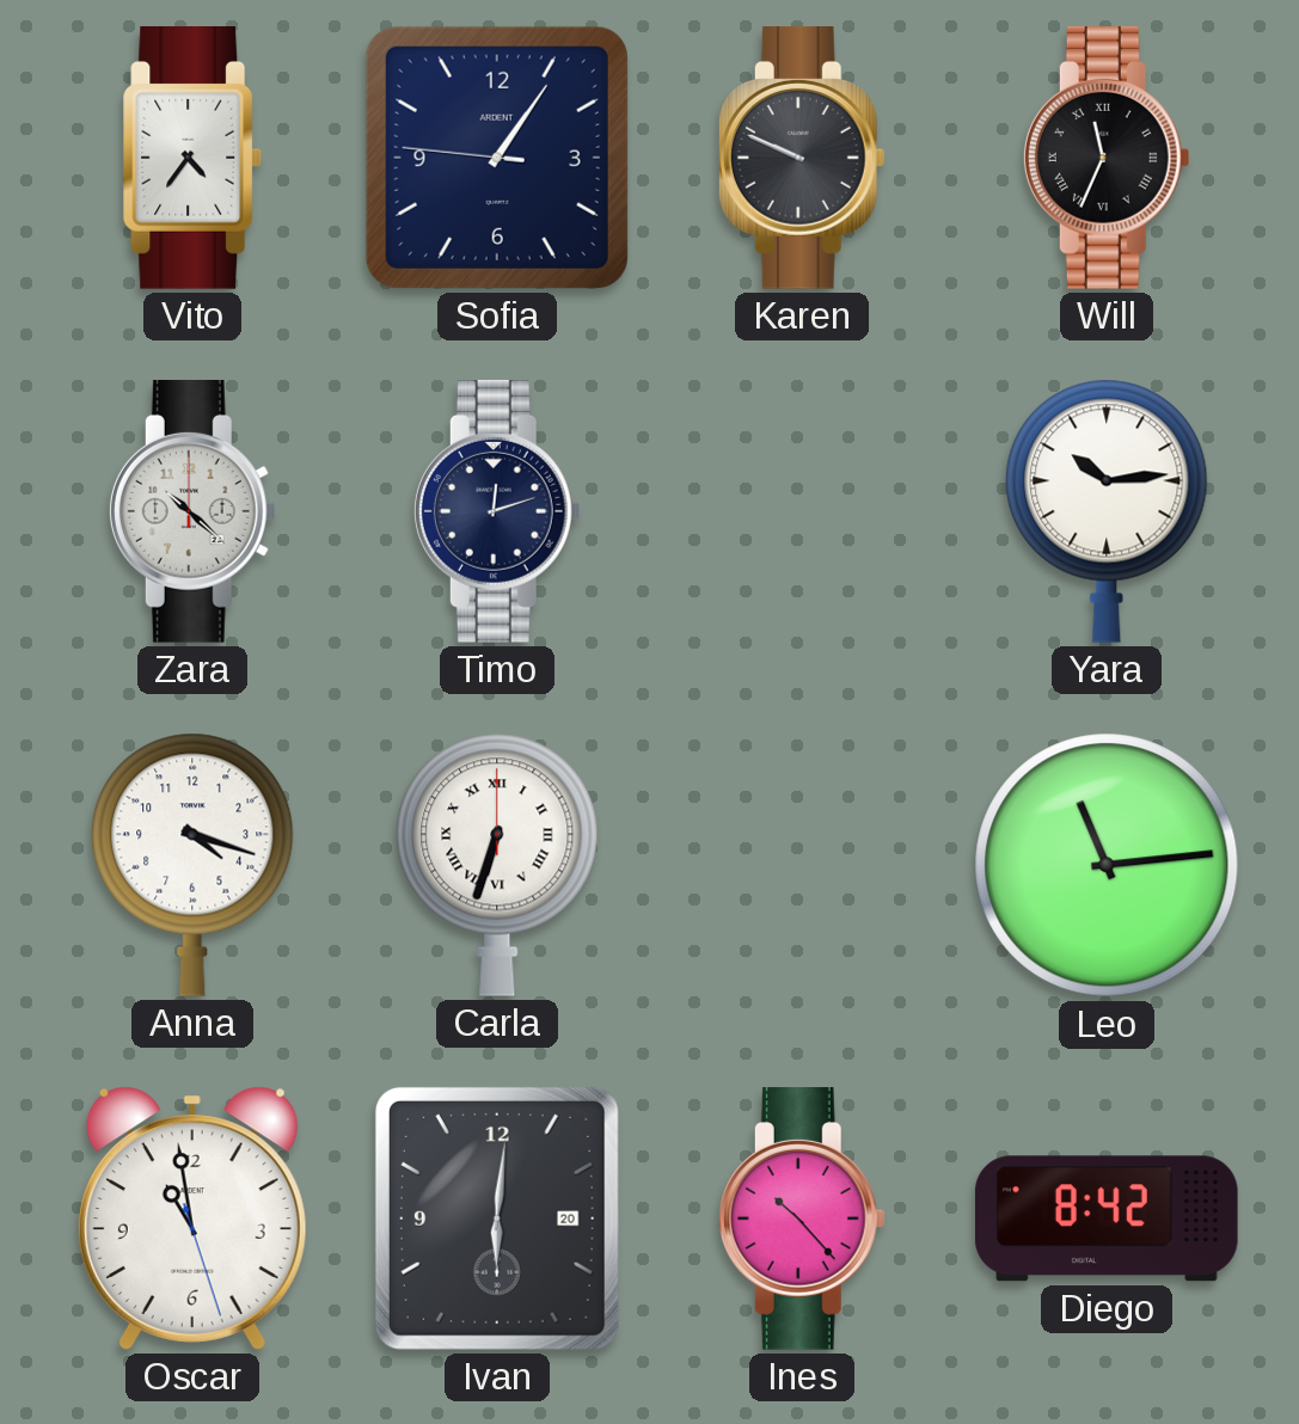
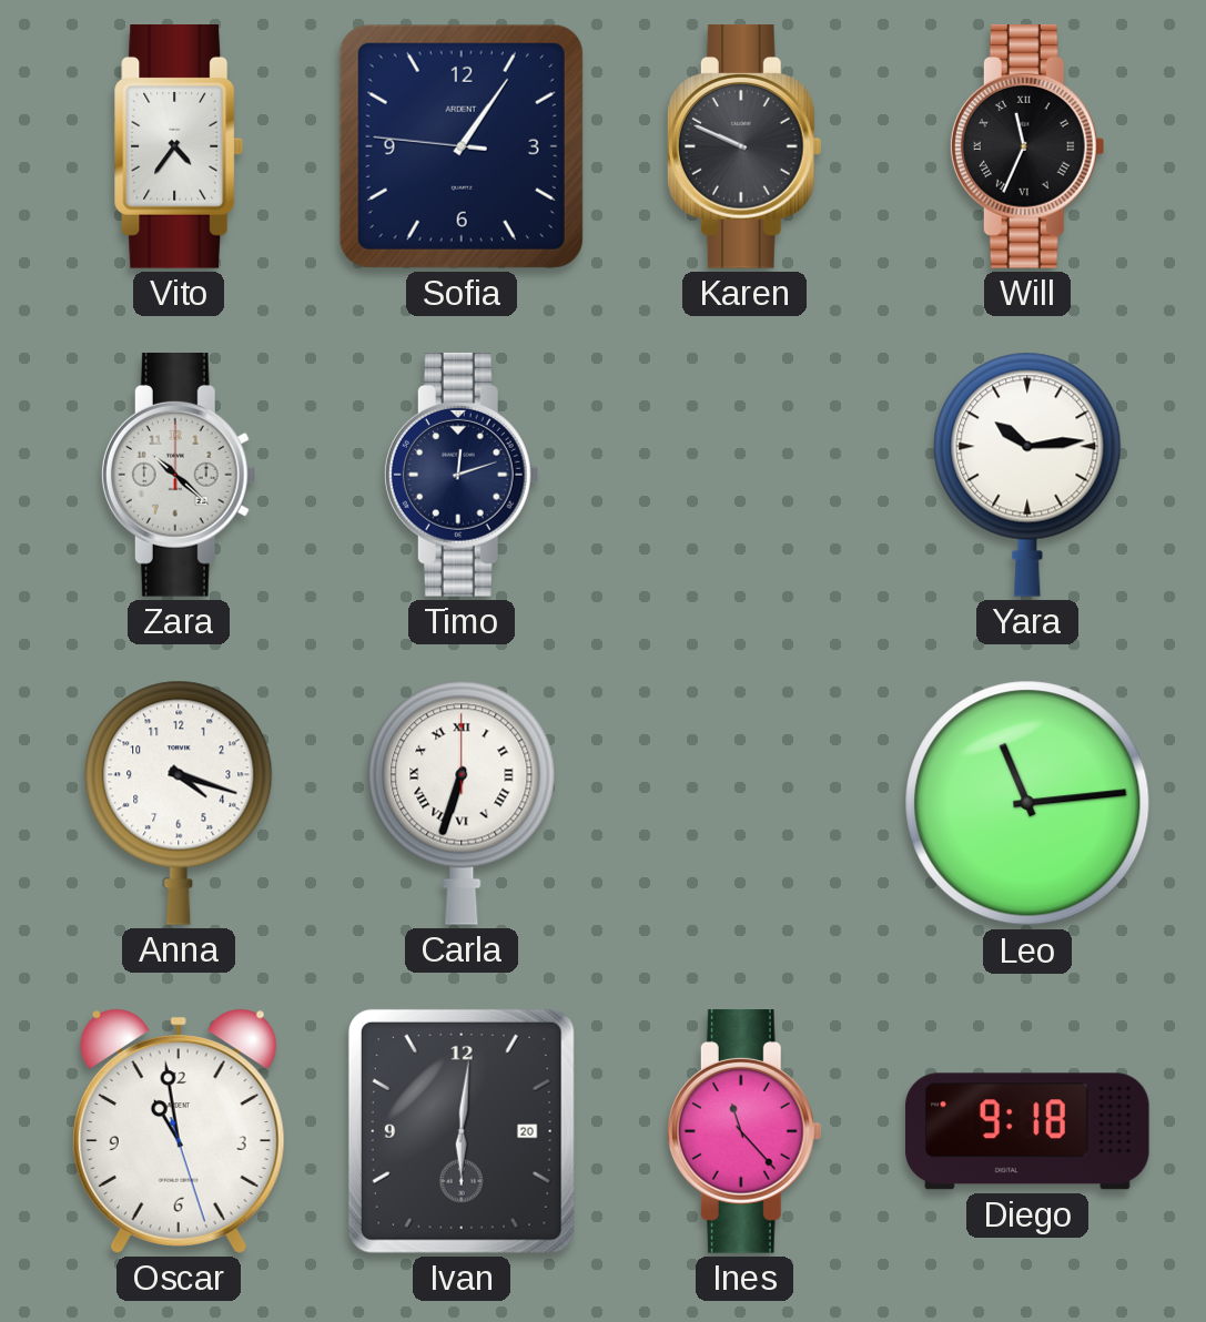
Ines: 10:23 -> 11:23
Diego: 8:42 -> 9:18
